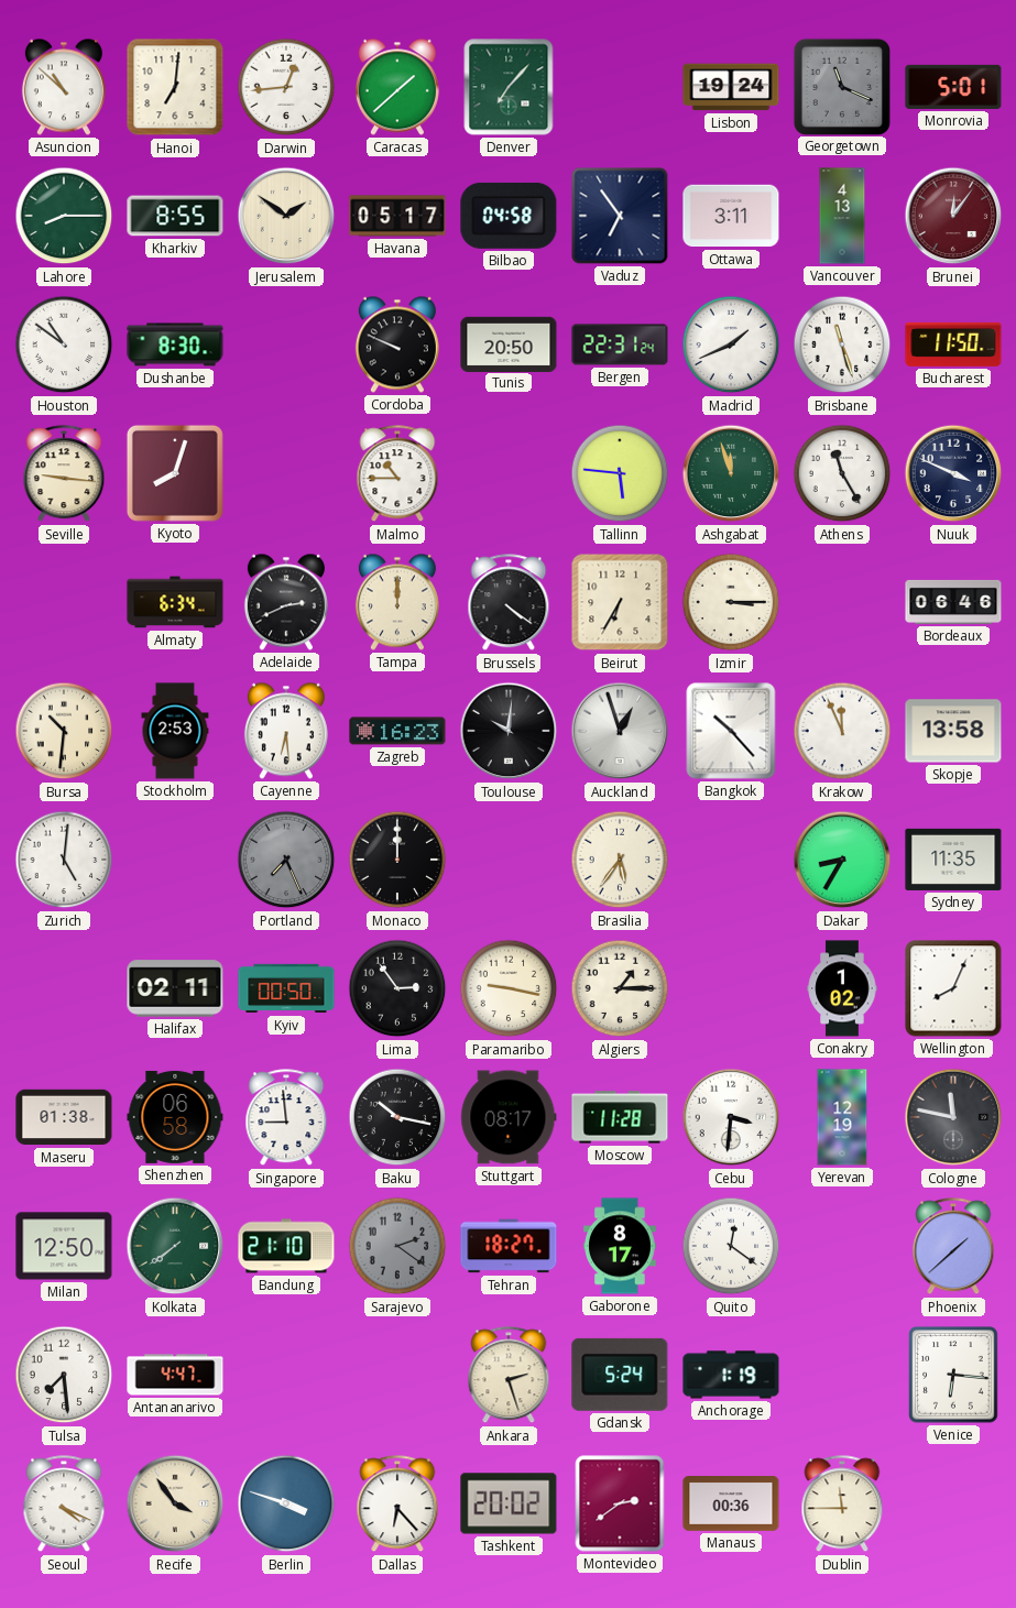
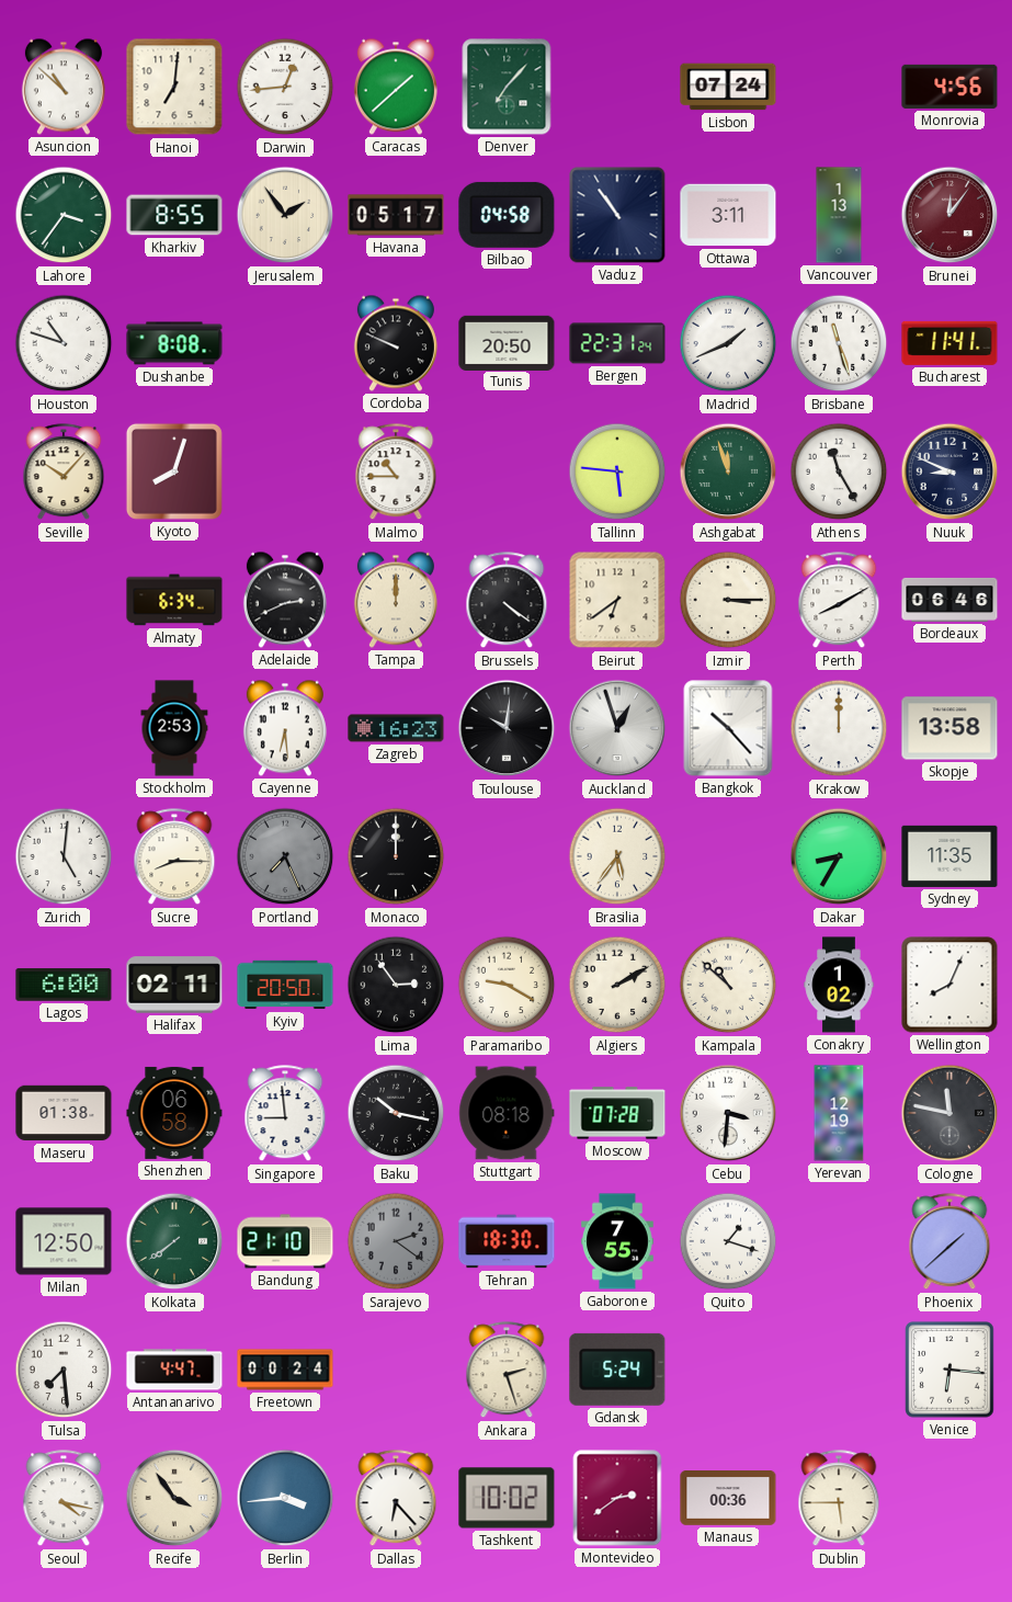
Lisbon: 19:24 -> 07:24
Georgetown: 11:19 -> none
Monrovia: 5:01 -> 4:56
Lahore: 8:15 -> 3:36
Jerusalem: 1:51 -> 1:54
Vaduz: 6:54 -> 10:54
Vancouver: 4:13 -> 1:13
Houston: 10:51 -> 10:48
Dushanbe: 8:30 -> 8:08
Bucharest: 11:50 -> 11:41
Seville: 9:16 -> 10:07
Nuuk: 3:49 -> 8:49
Beirut: 6:35 -> 6:39
Perth: none -> 8:10
Bursa: 10:31 -> none
Krakow: 11:56 -> 12:00
Sucre: none -> 8:15
Lagos: none -> 6:00
Kyiv: 00:50 -> 20:50
Paramaribo: 9:17 -> 9:20
Algiers: 1:15 -> 2:10
Kampala: none -> 10:52
Stuttgart: 08:17 -> 08:18
Moscow: 11:28 -> 07:28
Tehran: 18:27 -> 18:30
Gaborone: 8:17 -> 7:55
Quito: 12:21 -> 1:18
Freetown: none -> 00:24
Anchorage: 1:19 -> none
Seoul: 4:19 -> 4:17
Berlin: 3:48 -> 3:44
Tashkent: 20:02 -> 10:02
Dublin: 11:45 -> 5:45
